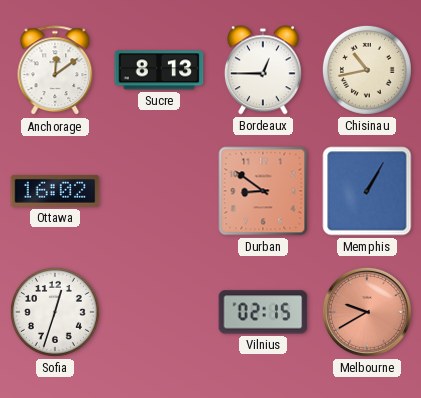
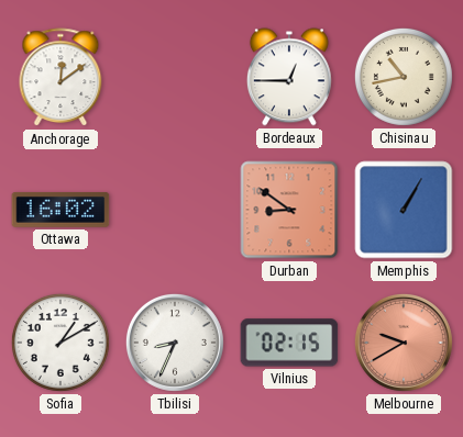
Sucre: 8:13 -> none
Sofia: 12:33 -> 1:10
Tbilisi: none -> 8:34
